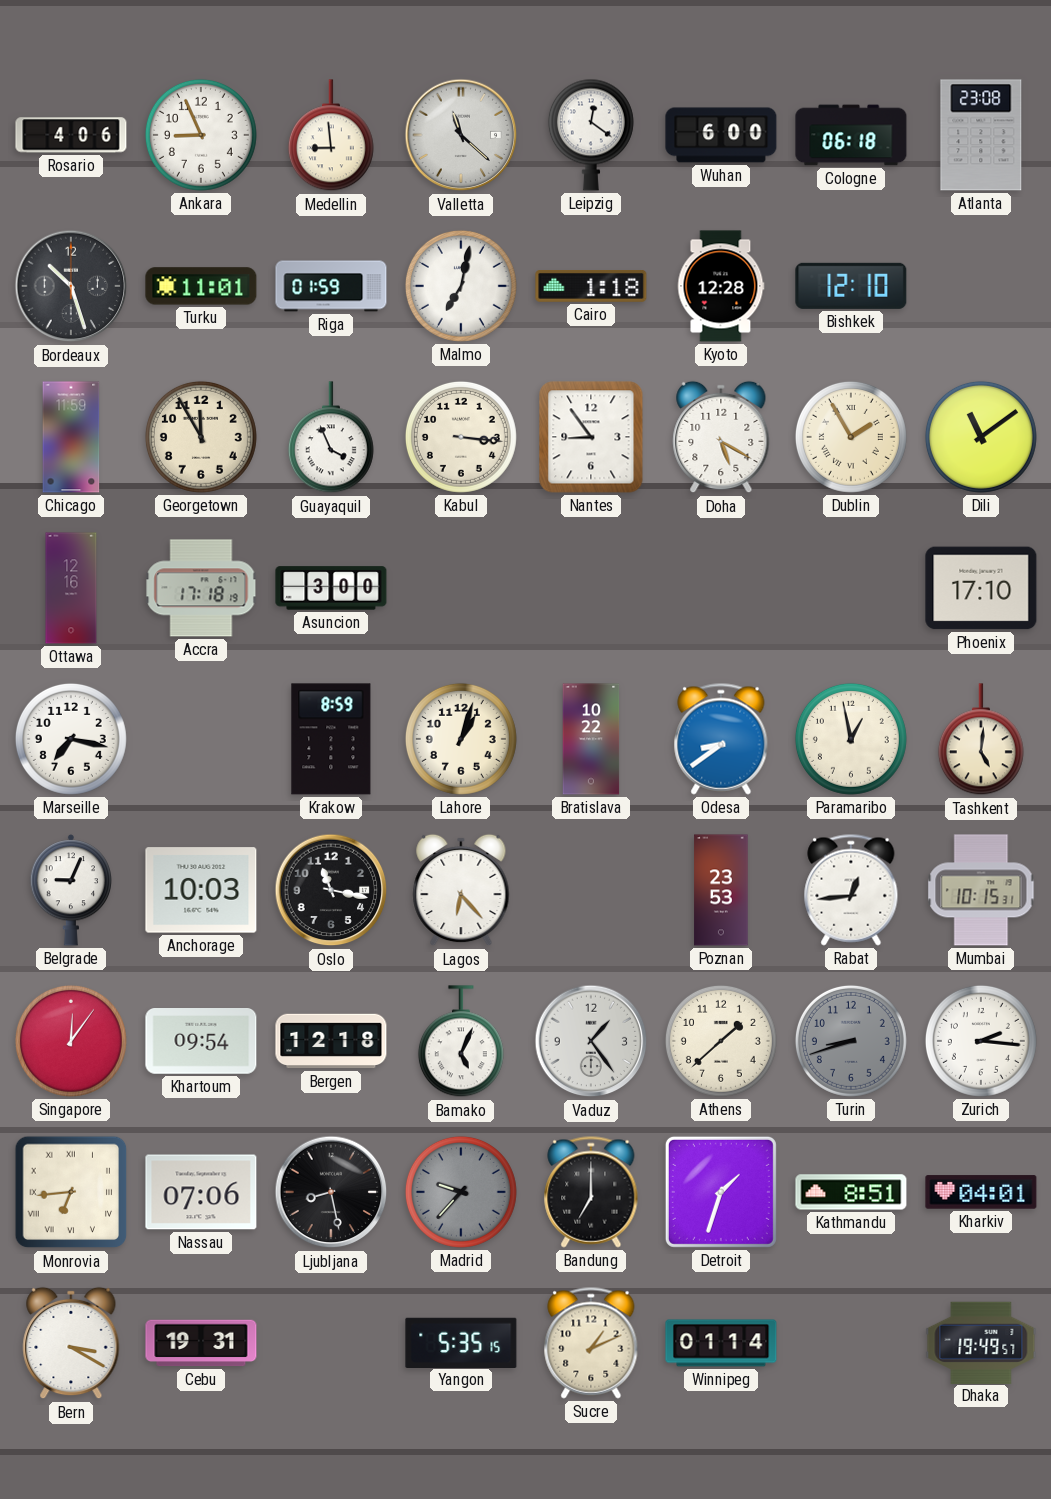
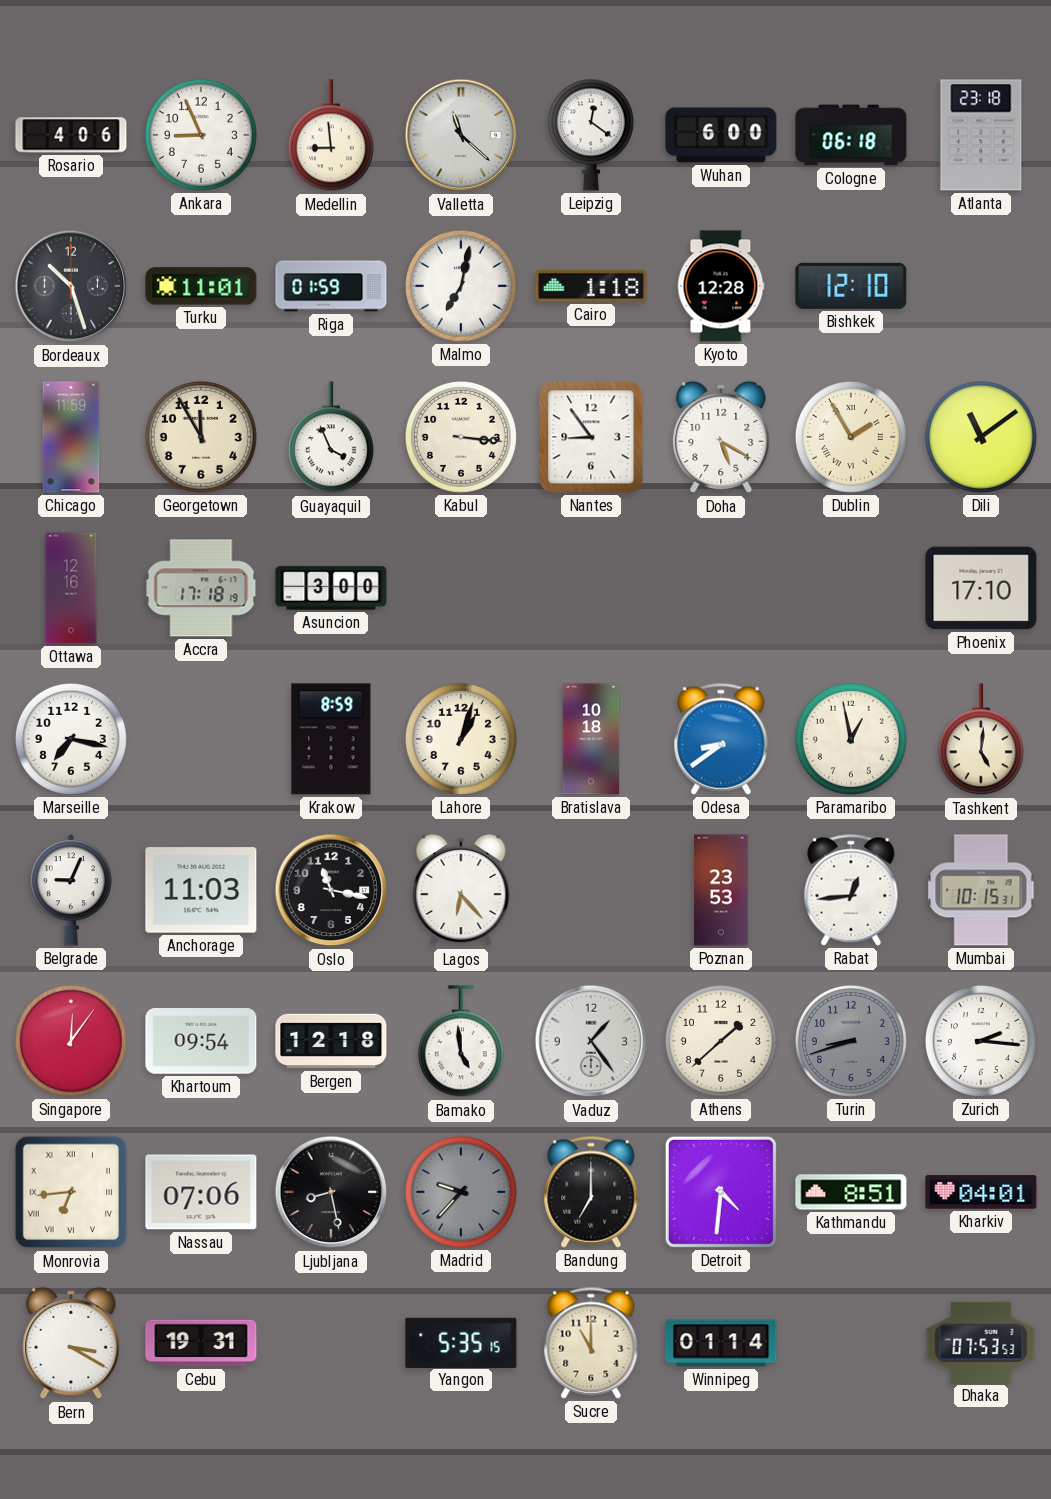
Atlanta: 23:08 -> 23:18
Bratislava: 10:22 -> 10:18
Anchorage: 10:03 -> 11:03
Bamako: 5:04 -> 4:59
Detroit: 1:33 -> 4:31
Sucre: 1:11 -> 11:00
Dhaka: 19:49 -> 07:53
